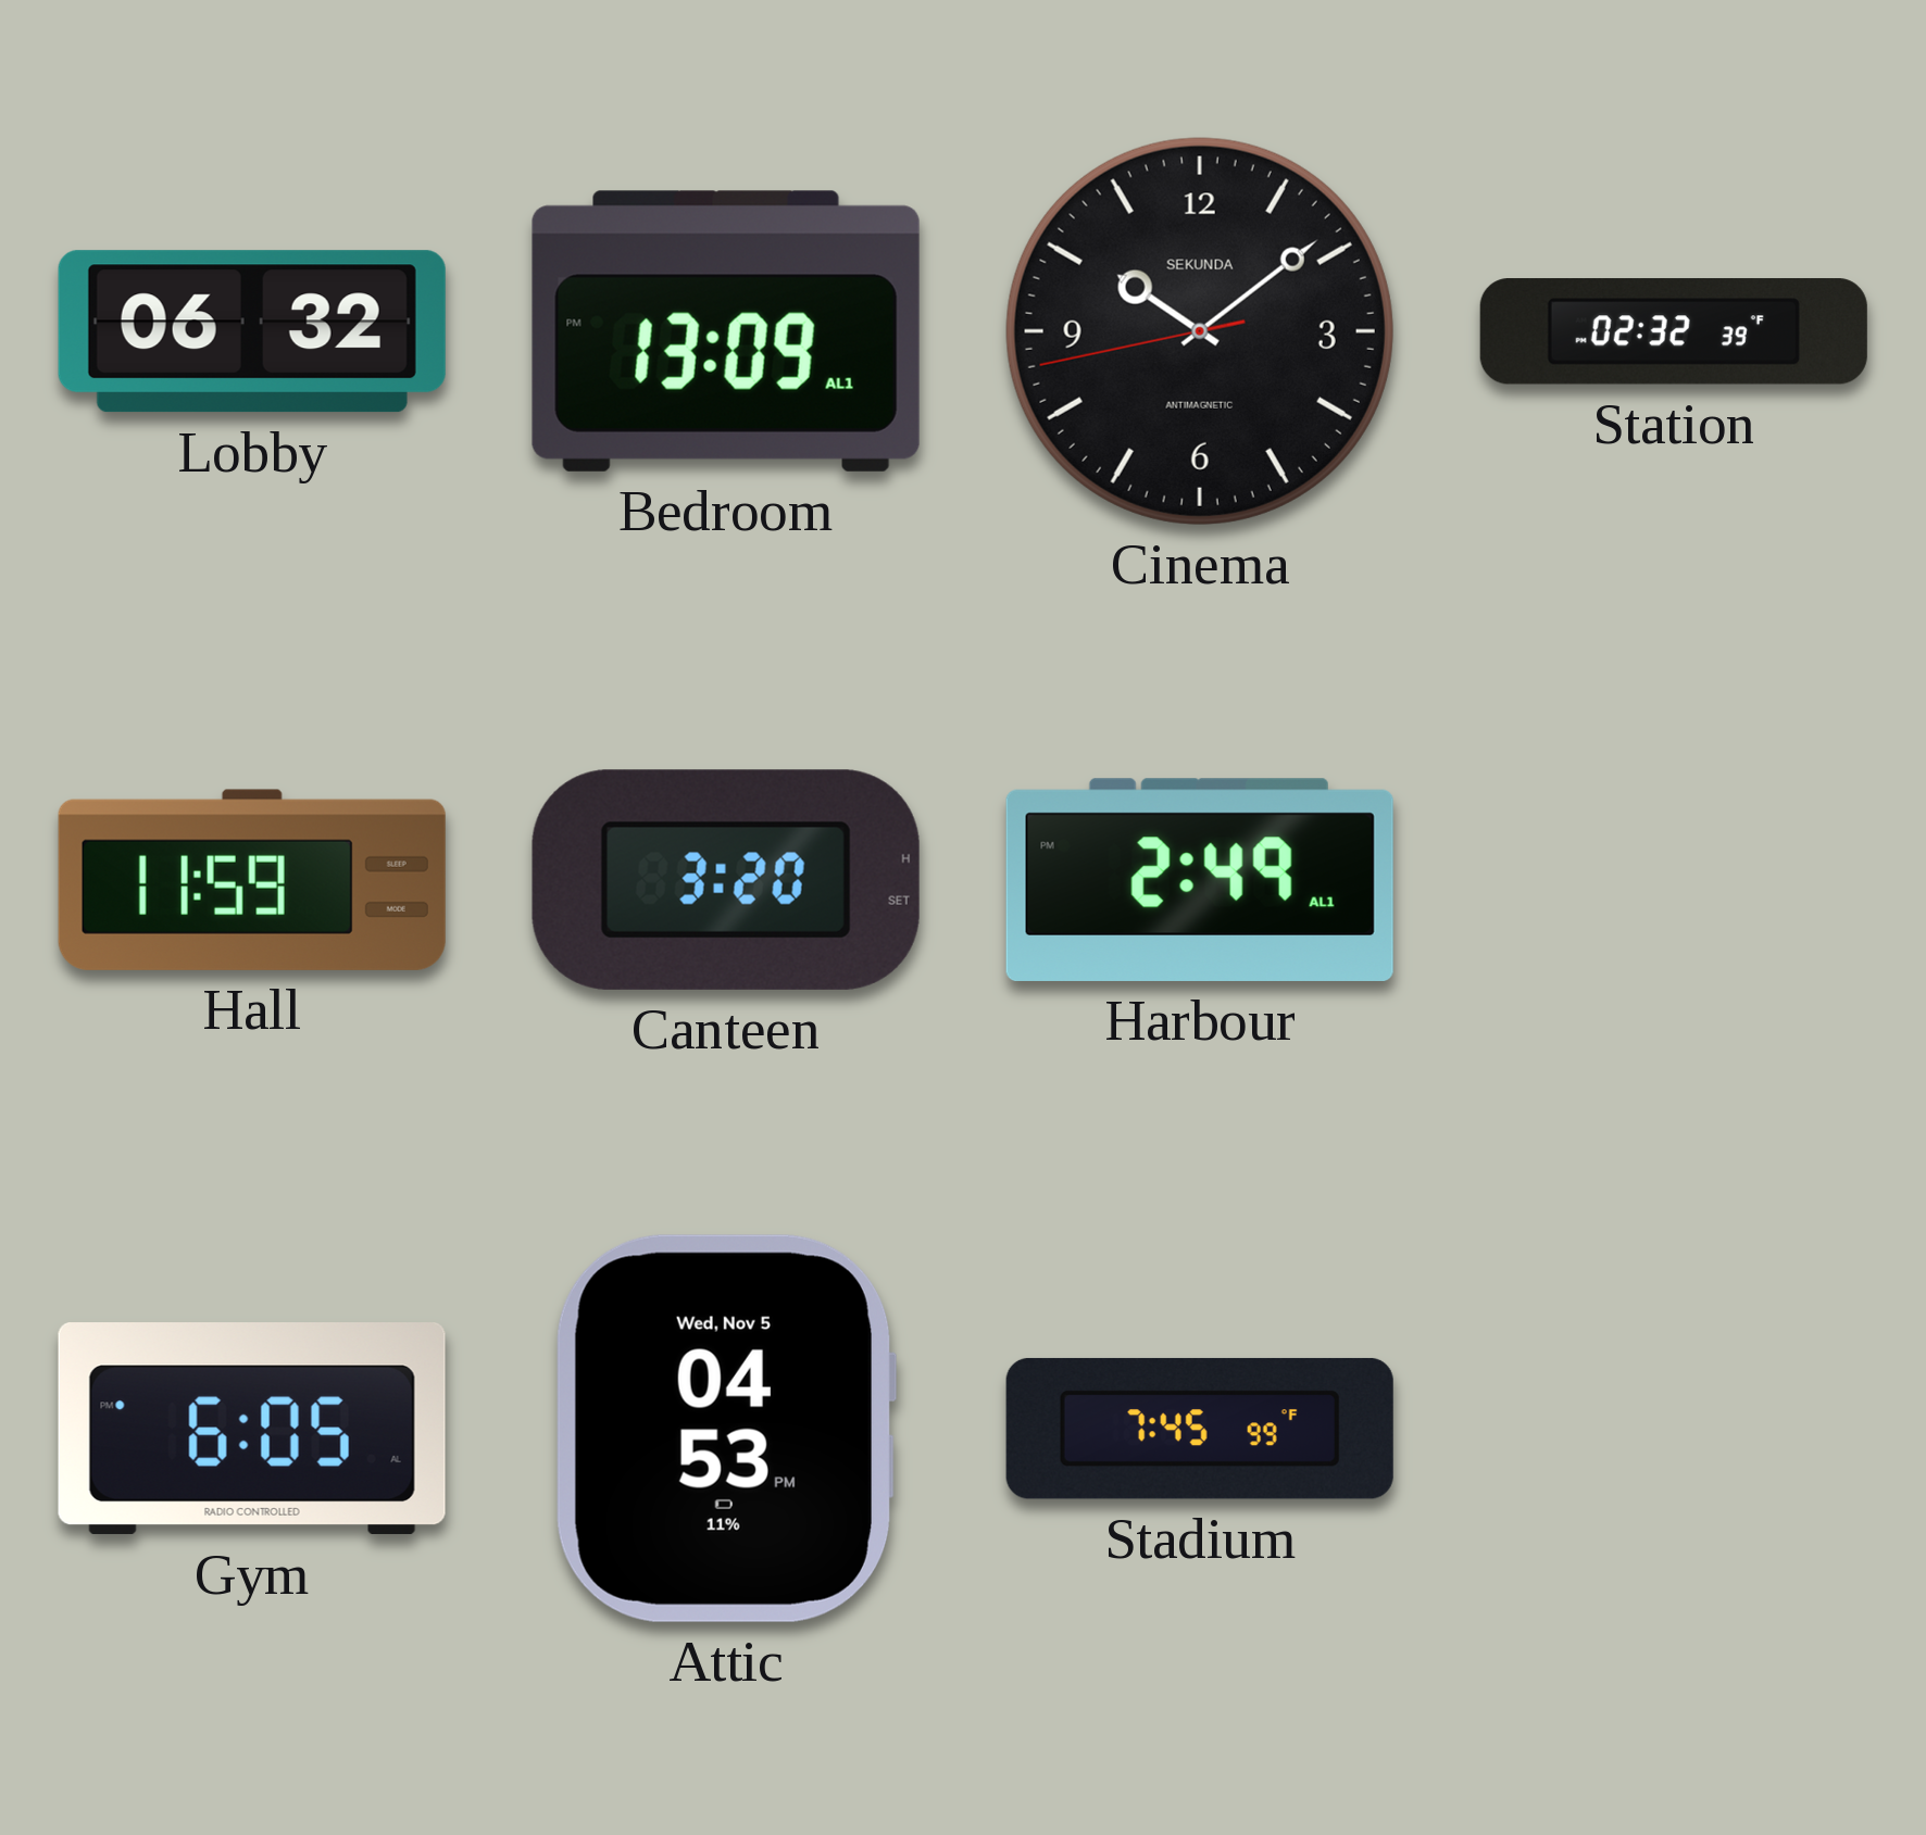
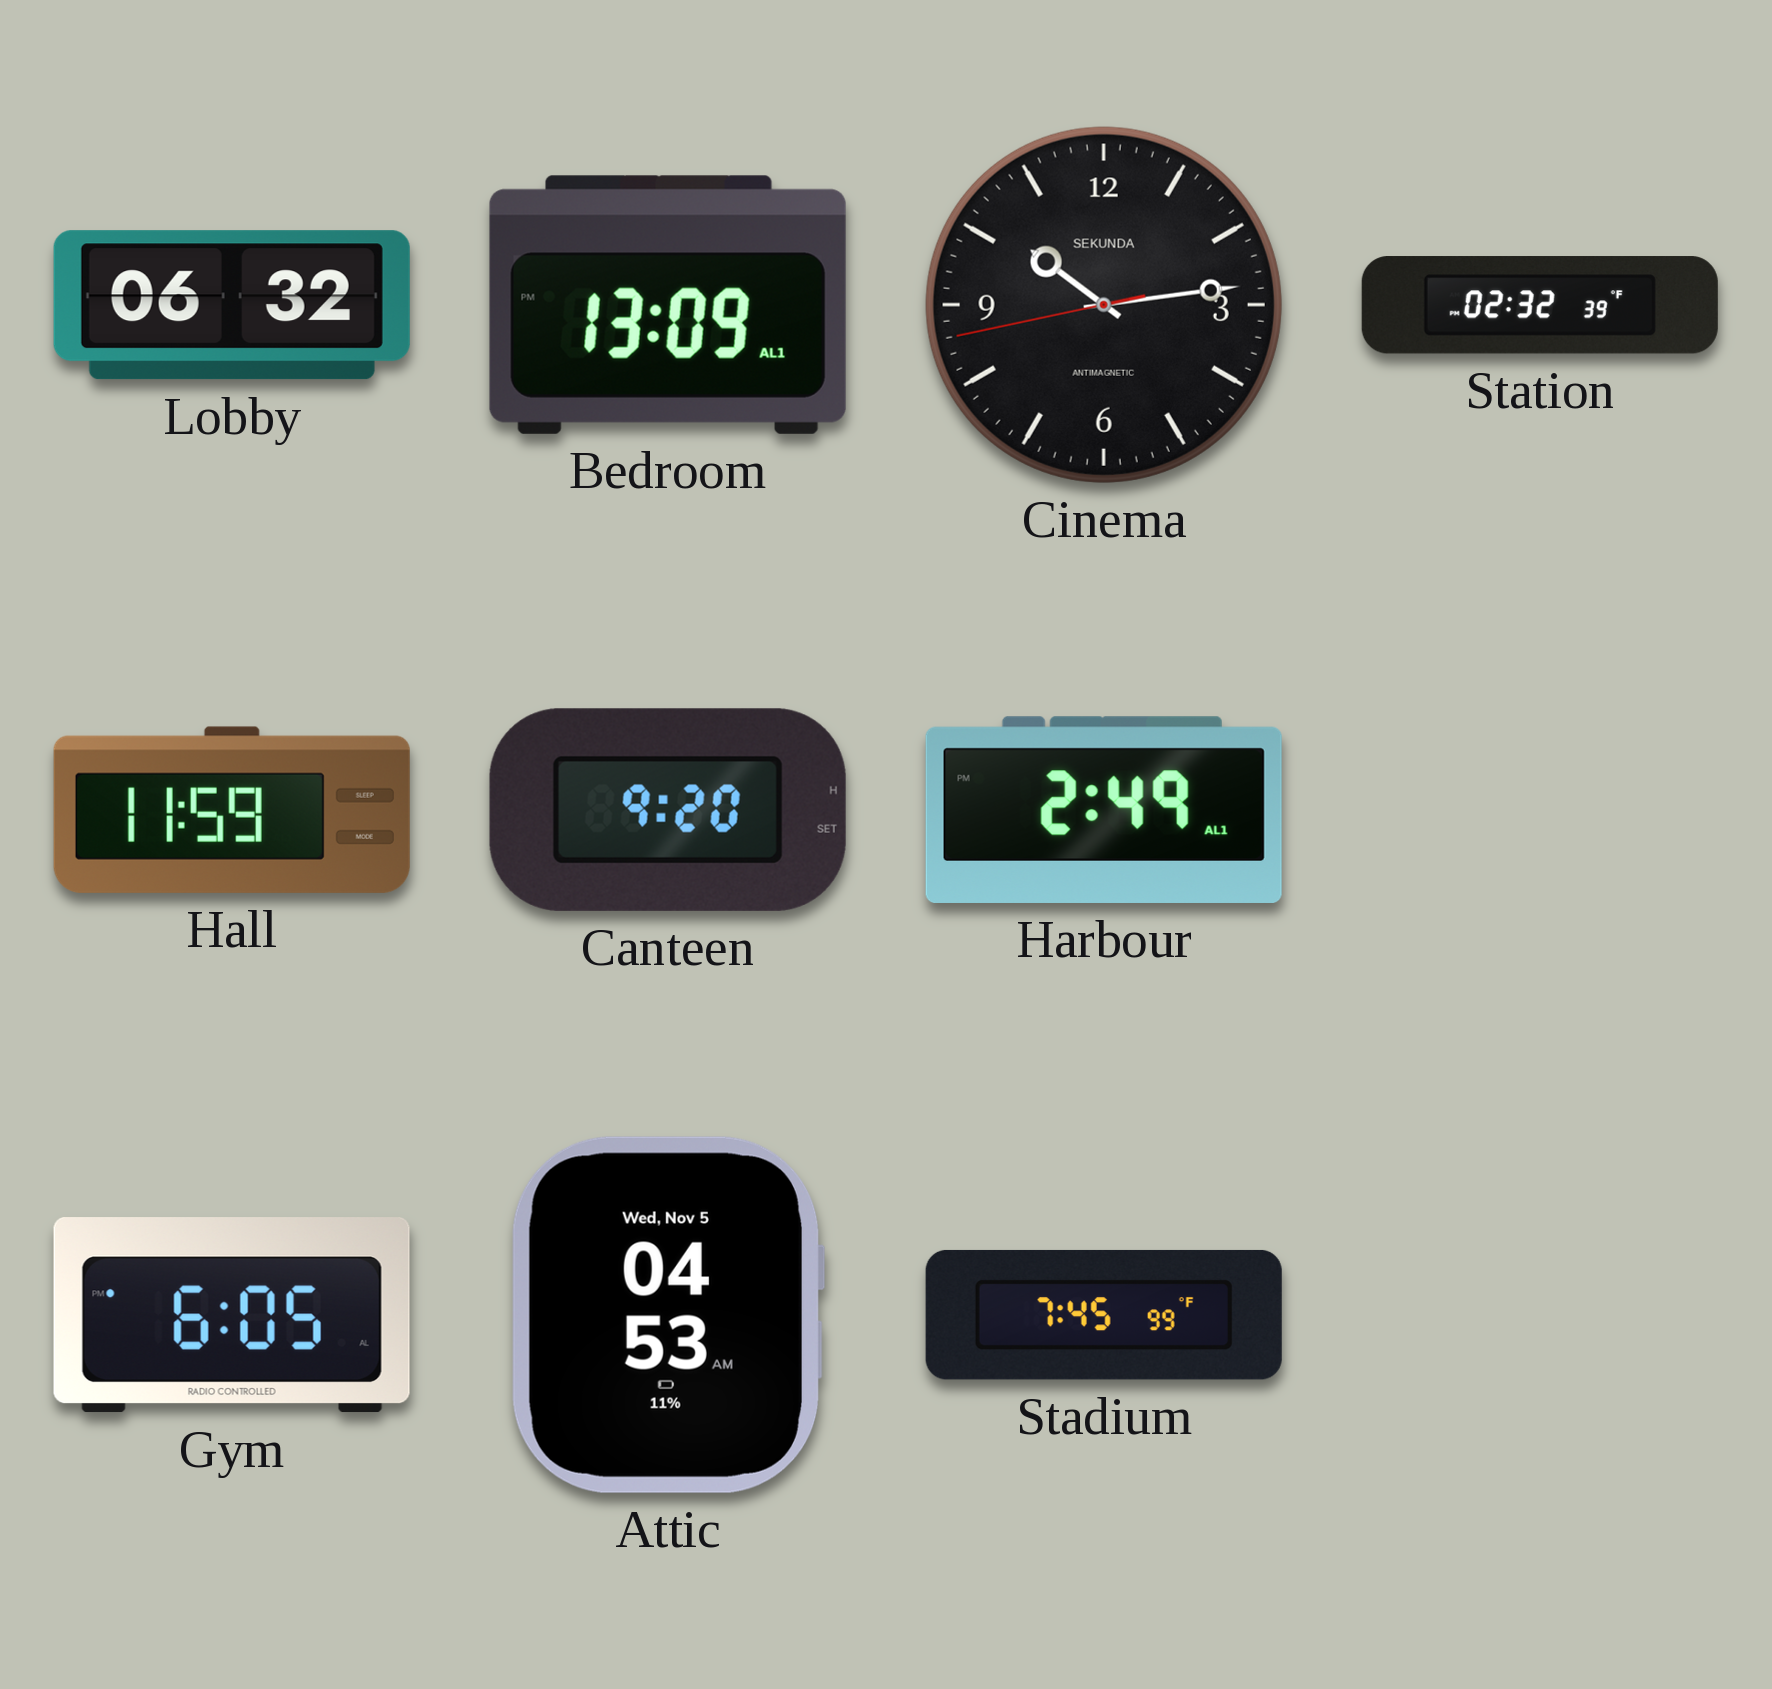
Cinema: 10:08 -> 10:13
Canteen: 3:20 -> 9:20
Attic: 04:53 PM -> 04:53 AM
